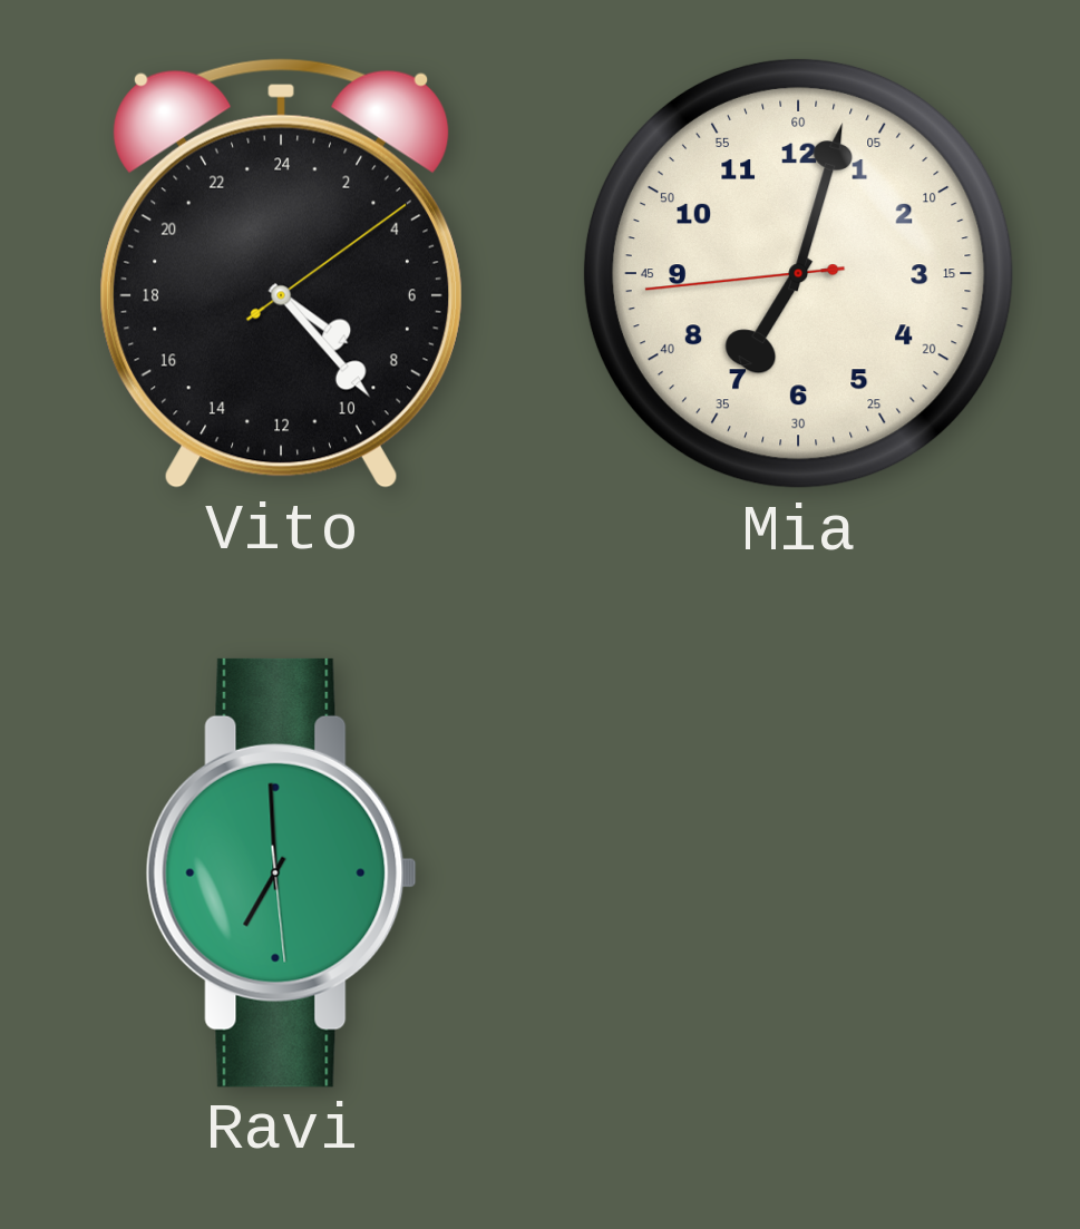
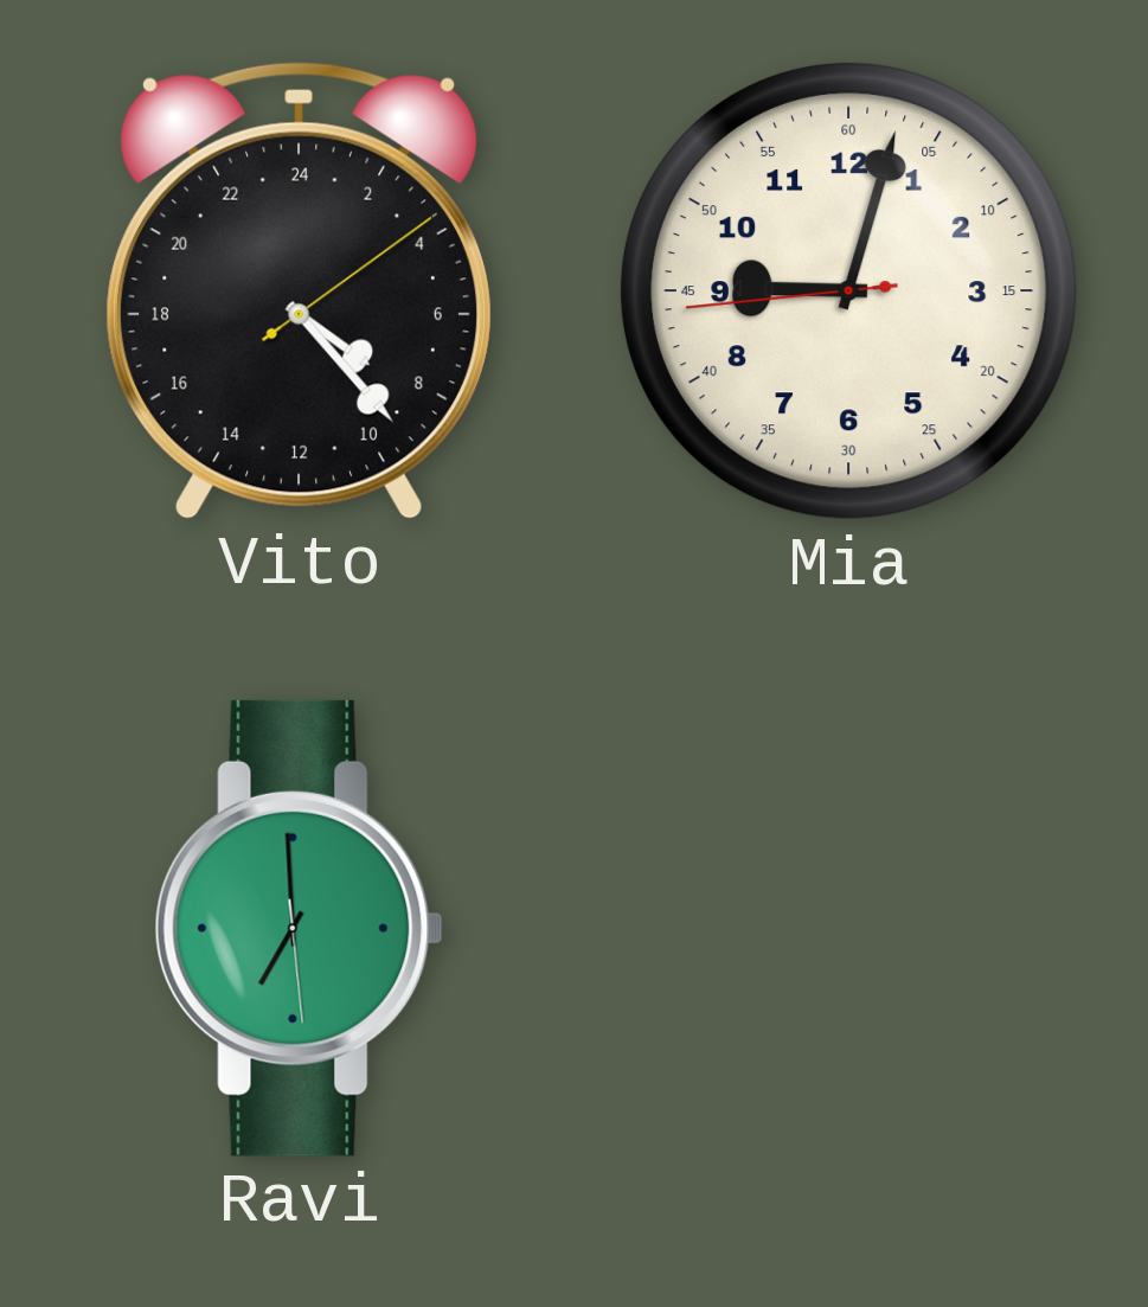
Mia: 7:02 -> 9:02
